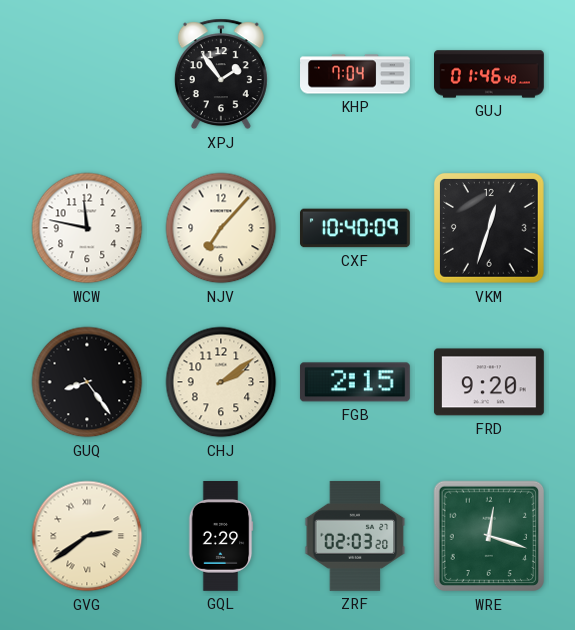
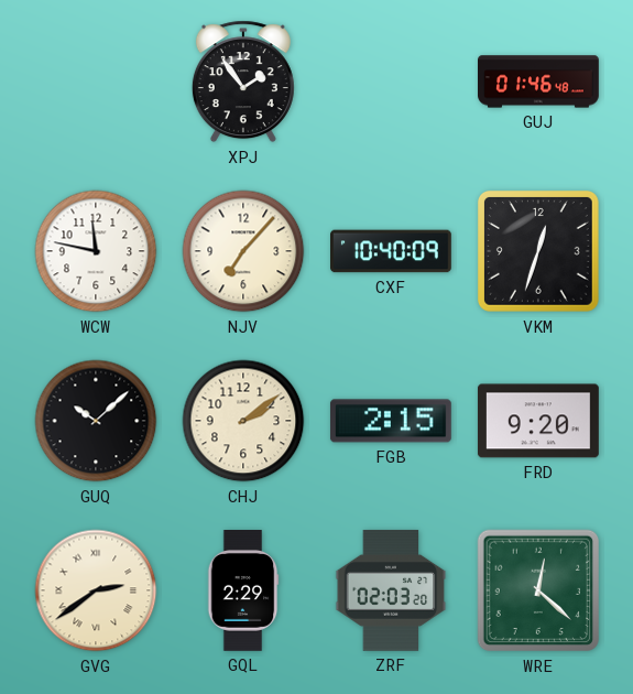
KHP: 7:04 -> none
GUQ: 8:24 -> 10:08
WRE: 12:18 -> 12:22
